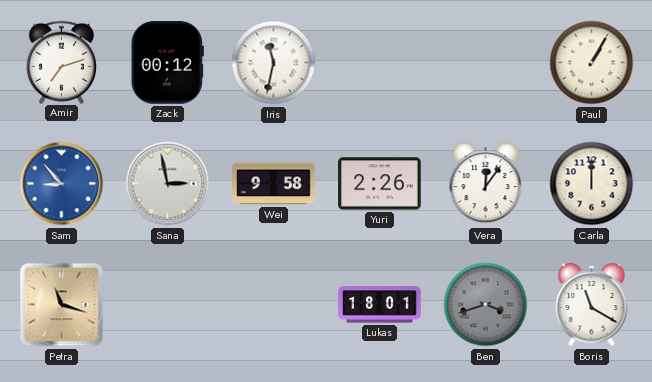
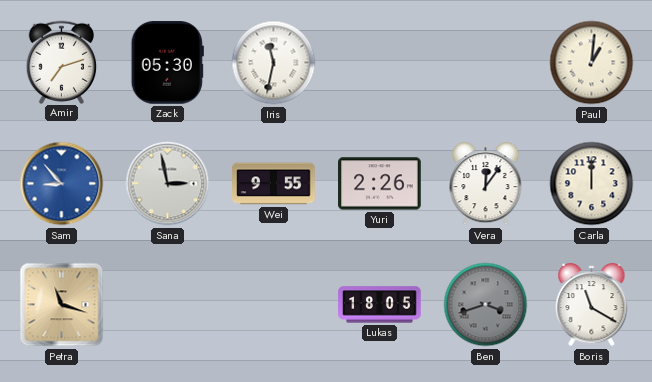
Zack: 00:12 -> 05:30
Paul: 1:05 -> 1:01
Wei: 9:58 -> 9:55
Lukas: 18:01 -> 18:05
